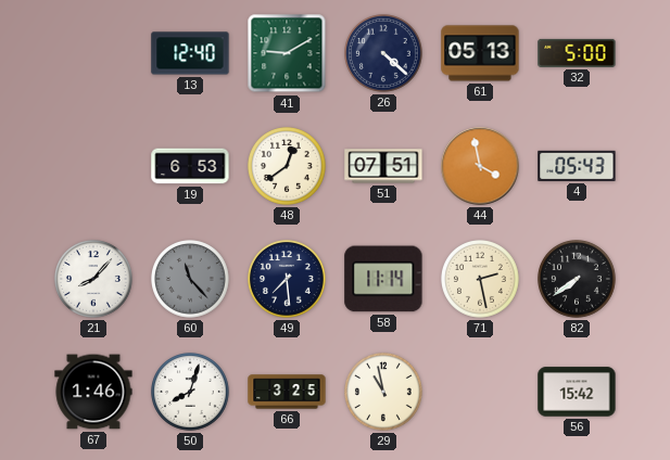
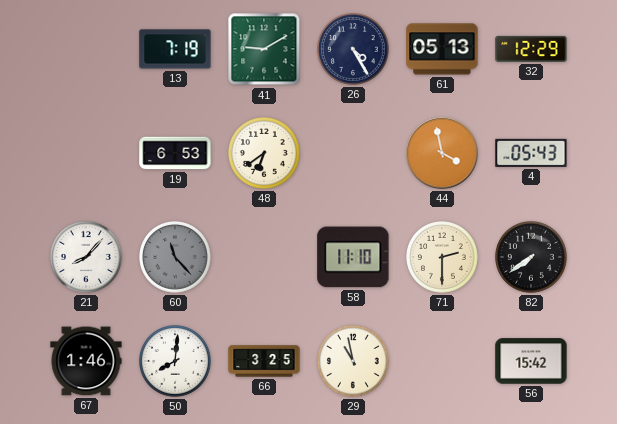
13: 12:40 -> 7:19
26: 4:22 -> 4:25
32: 5:00 -> 12:29
48: 12:39 -> 6:39
51: 07:51 -> none
49: 7:29 -> none
58: 11:14 -> 11:10
71: 2:28 -> 2:30
50: 8:03 -> 8:01
